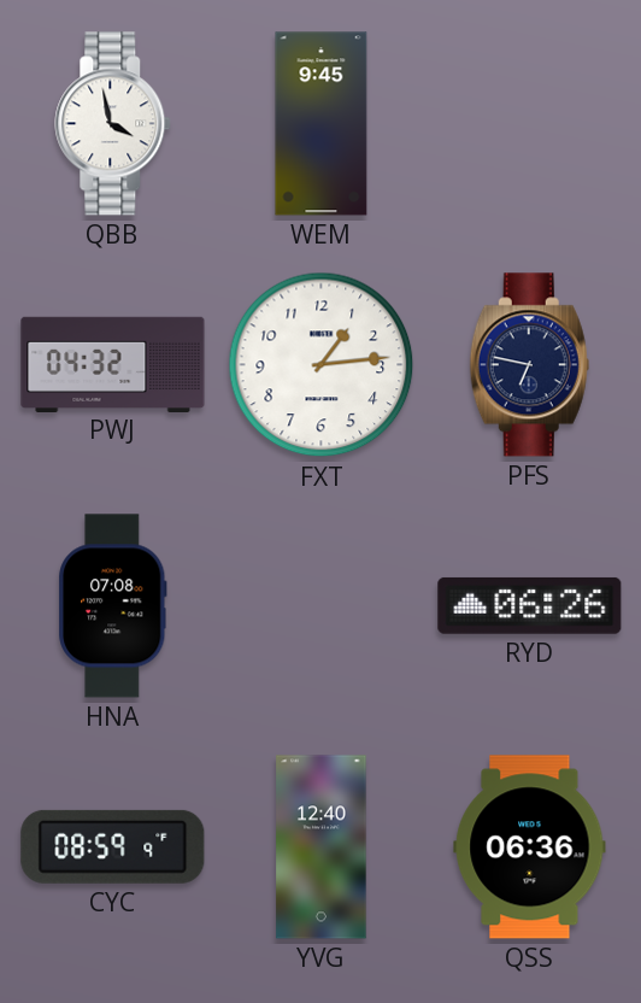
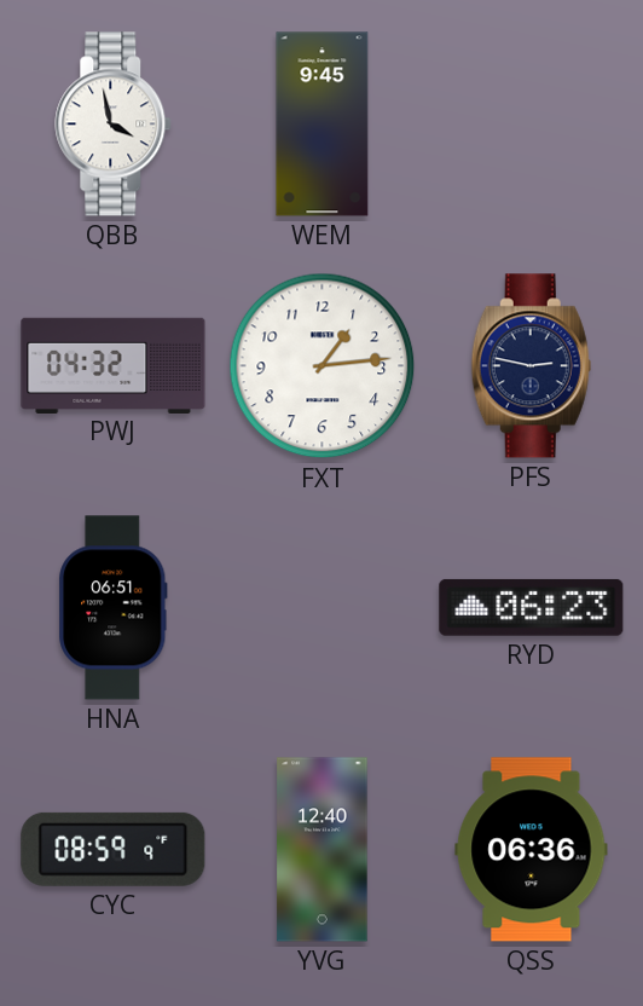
PFS: 6:47 -> 2:47
HNA: 07:08 -> 06:51
RYD: 06:26 -> 06:23
